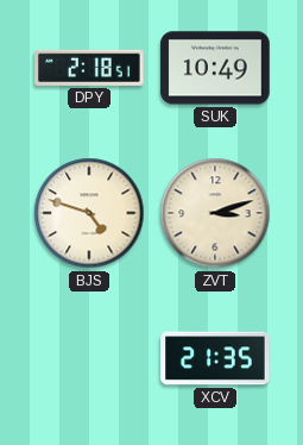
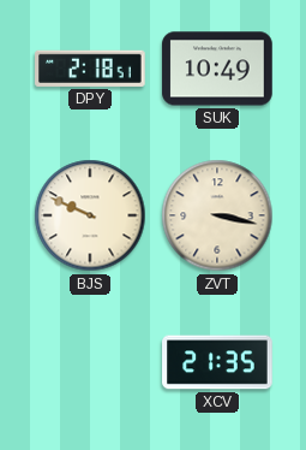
BJS: 4:48 -> 9:49
ZVT: 3:12 -> 3:17
